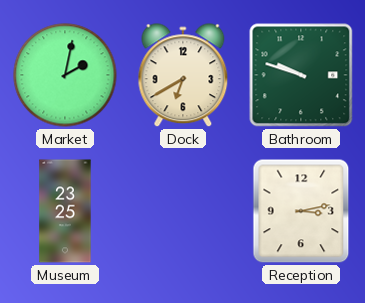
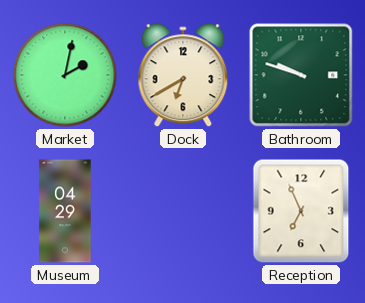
Museum: 23:25 -> 04:29
Reception: 3:13 -> 6:56
